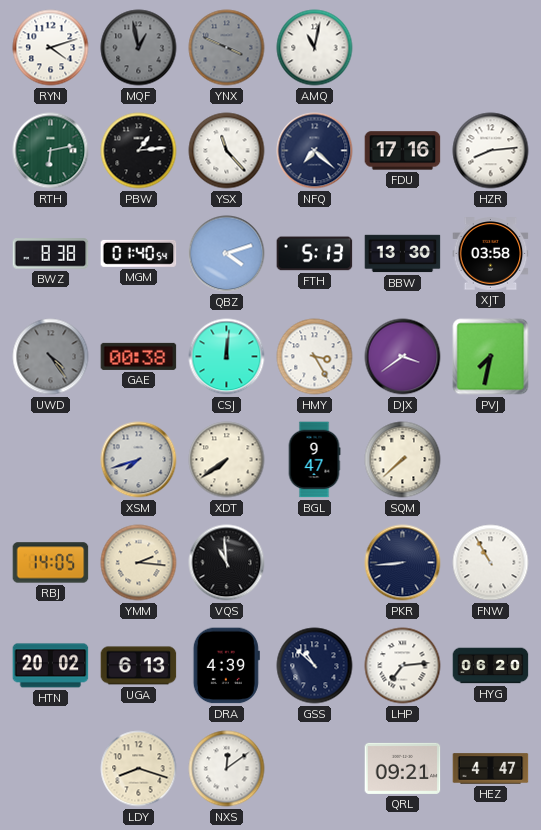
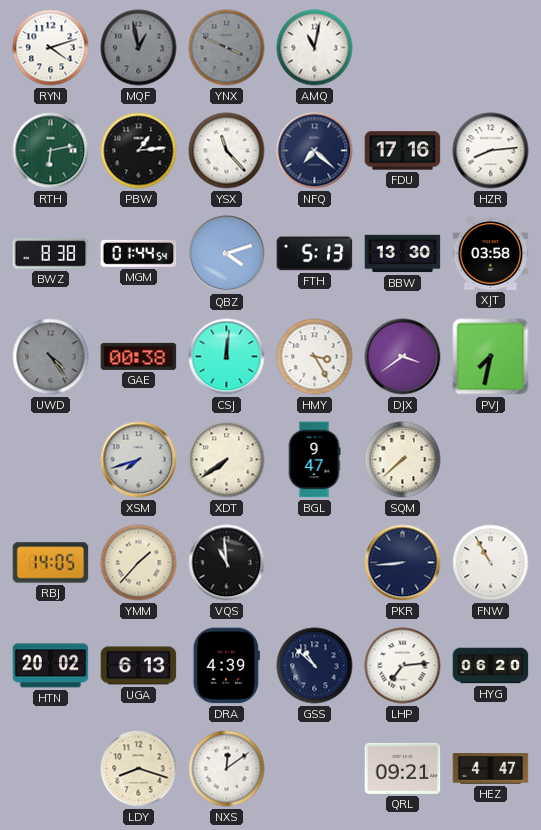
MGM: 01:40 -> 01:44
YMM: 2:16 -> 1:37
